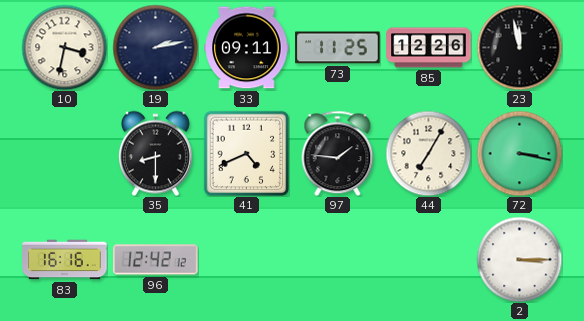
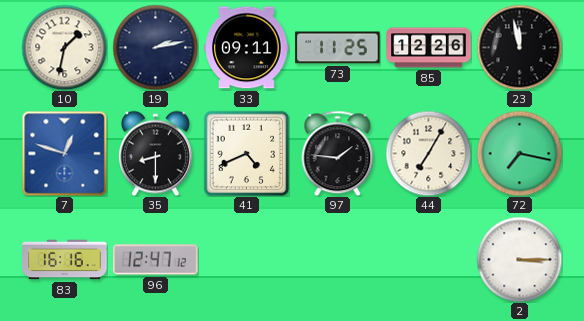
10: 3:32 -> 1:32
7: none -> 12:48
72: 3:17 -> 7:17
96: 12:42 -> 12:47
